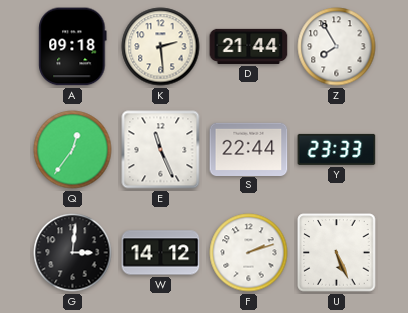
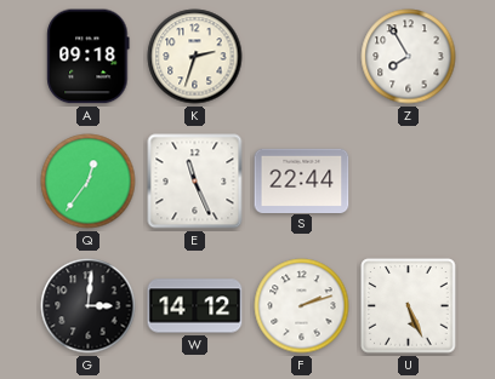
K: 2:29 -> 2:33
D: 21:44 -> none
Y: 23:33 -> none
